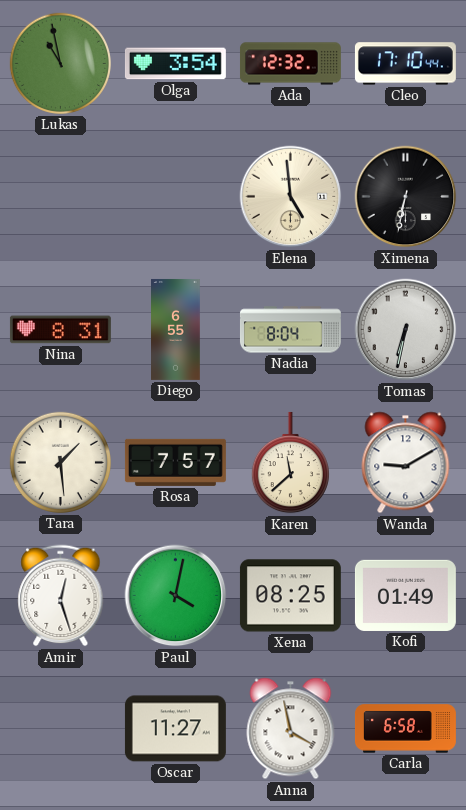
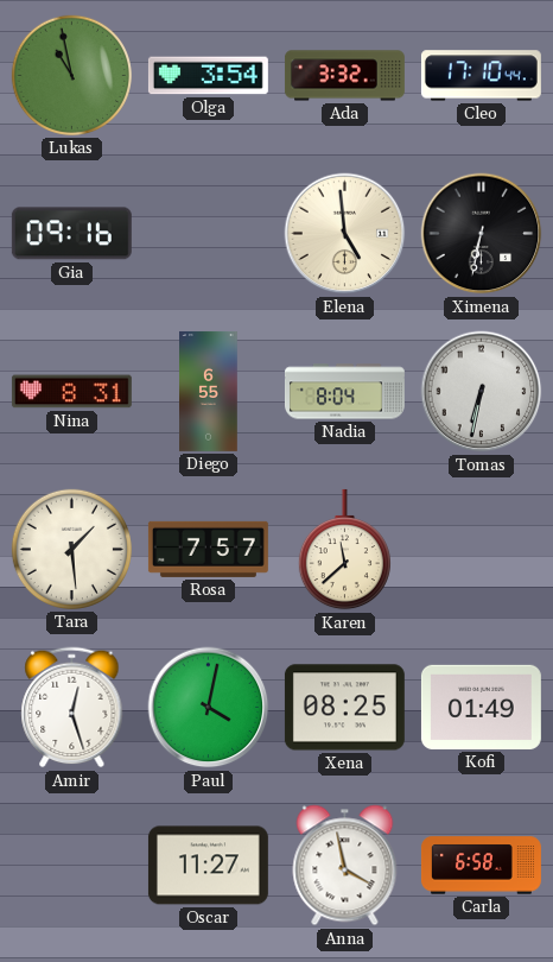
Ada: 12:32 -> 3:32
Gia: none -> 09:16
Wanda: 9:10 -> none
